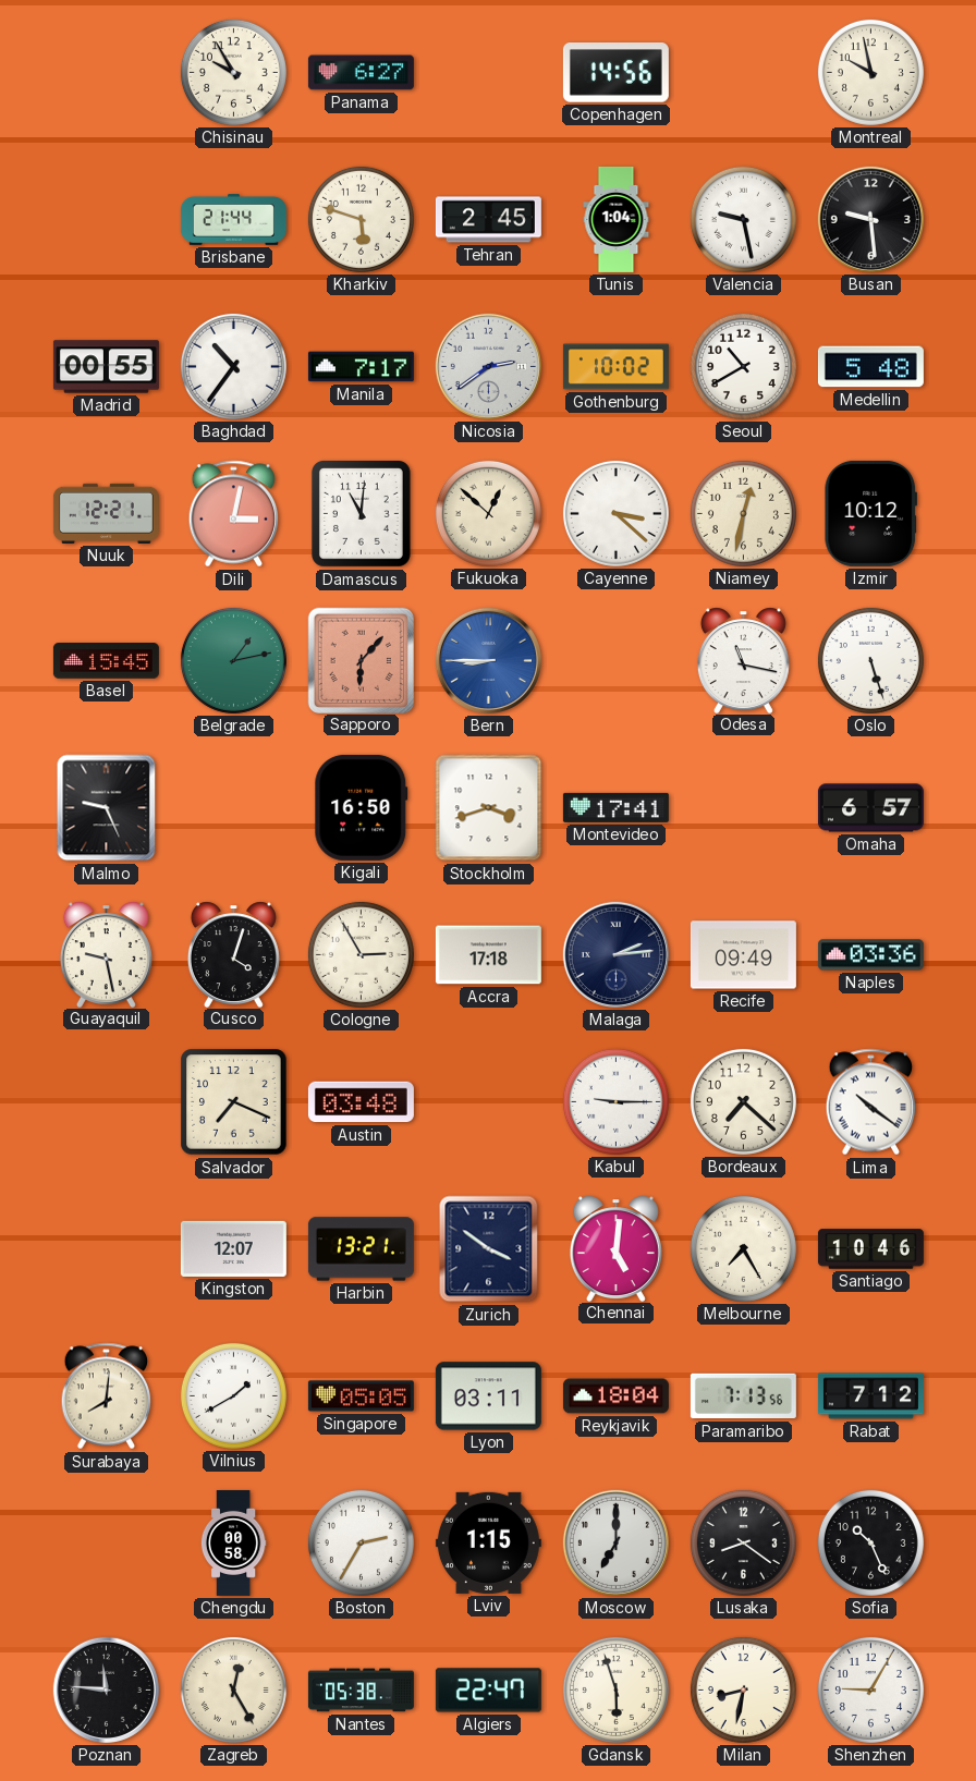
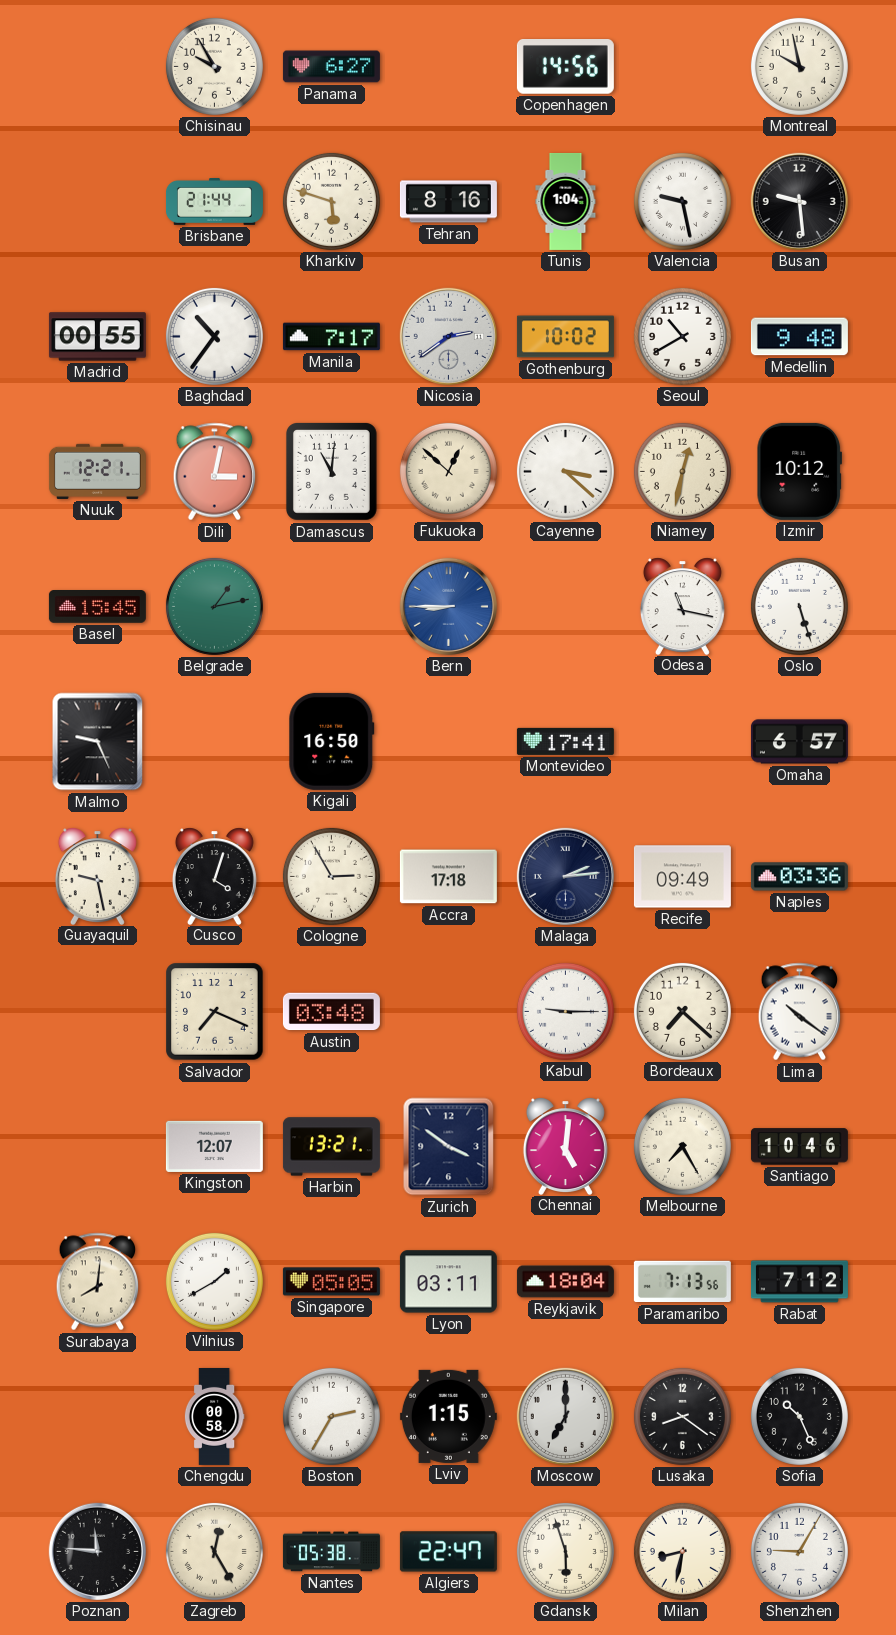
Tehran: 2:45 -> 8:16
Medellin: 5:48 -> 9:48
Sapporo: 6:07 -> none
Stockholm: 3:42 -> none
